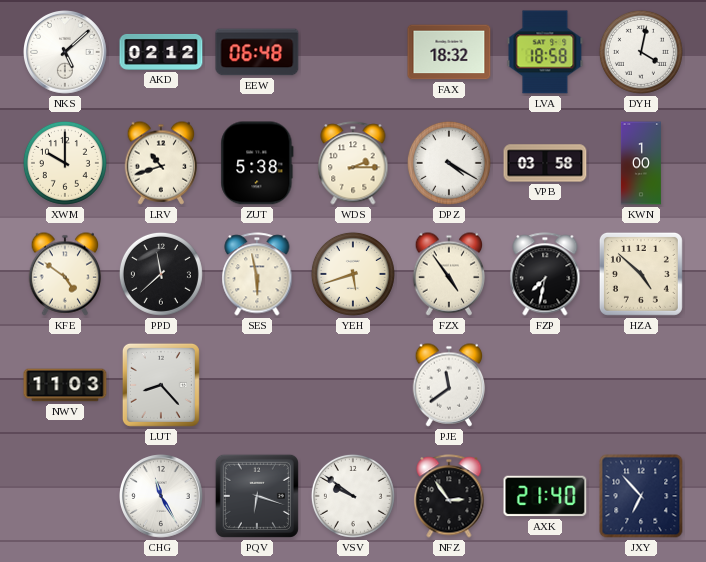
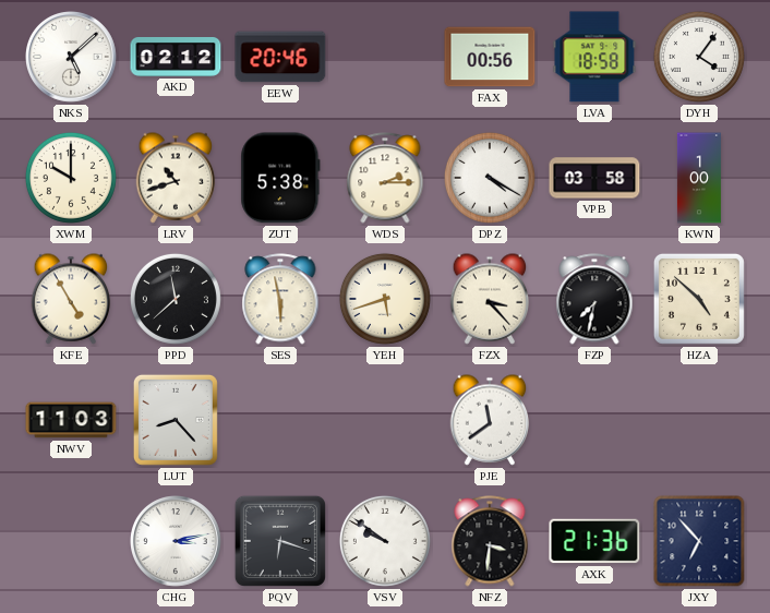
EEW: 06:48 -> 20:46
FAX: 18:32 -> 00:56
DYH: 4:02 -> 4:06
KFE: 4:51 -> 4:55
FZX: 4:54 -> 3:23
CHG: 11:25 -> 3:13
NFZ: 2:54 -> 3:31
AXK: 21:40 -> 21:36
